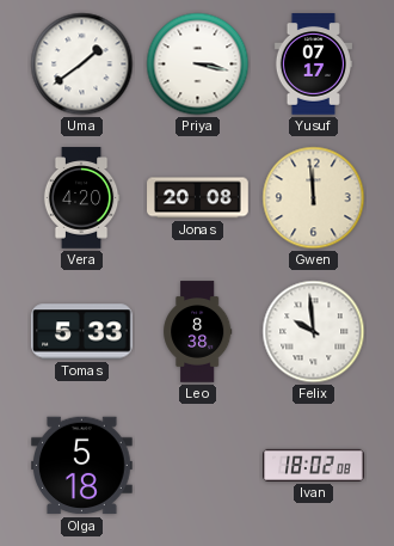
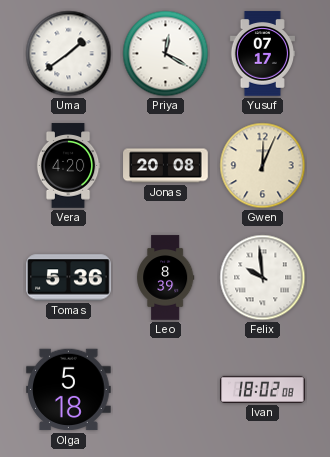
Priya: 3:17 -> 12:20
Gwen: 11:59 -> 12:04
Tomas: 5:33 -> 5:36
Leo: 8:38 -> 8:39
